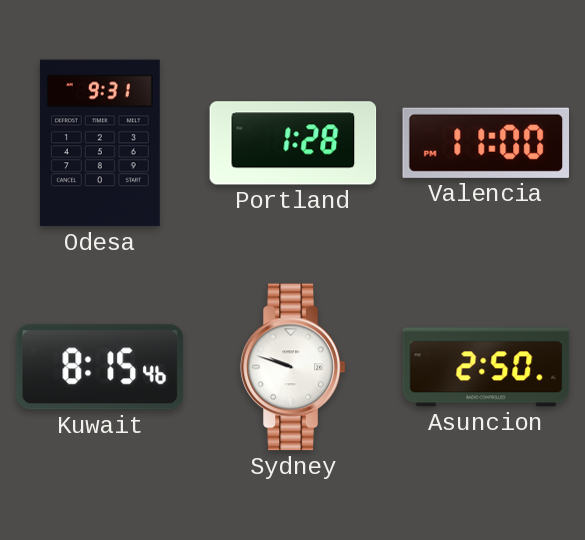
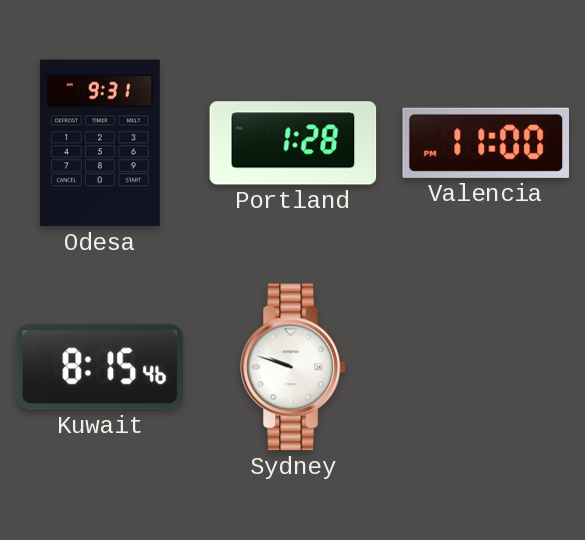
Asuncion: 2:50 -> none
